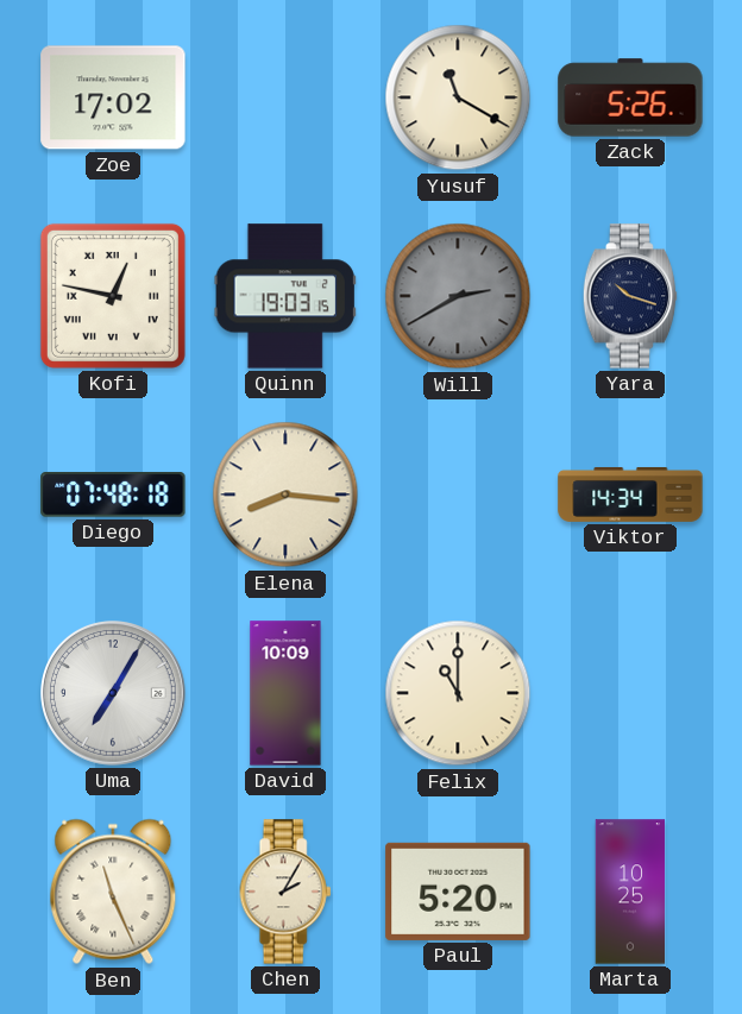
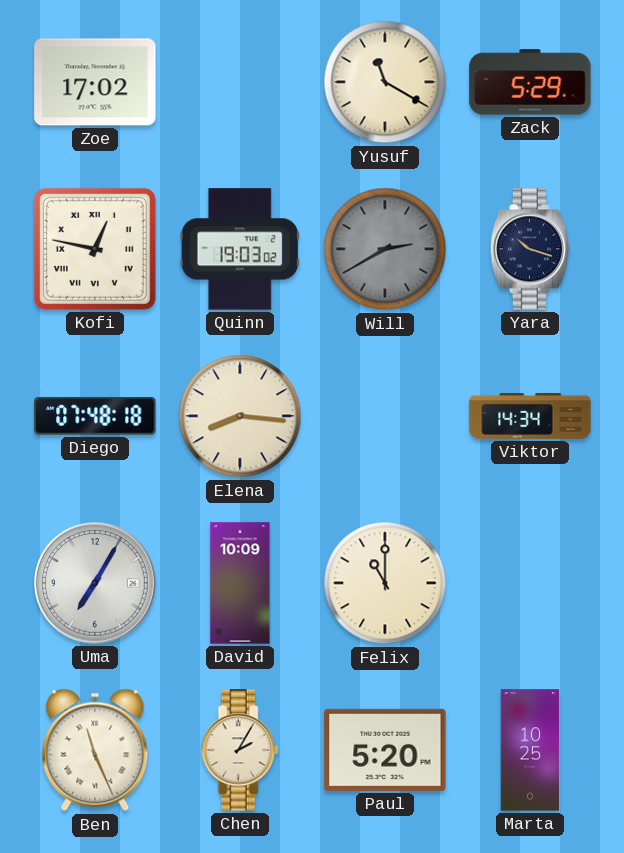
Zack: 5:26 -> 5:29
Quinn: 19:03:15 -> 19:03:02
